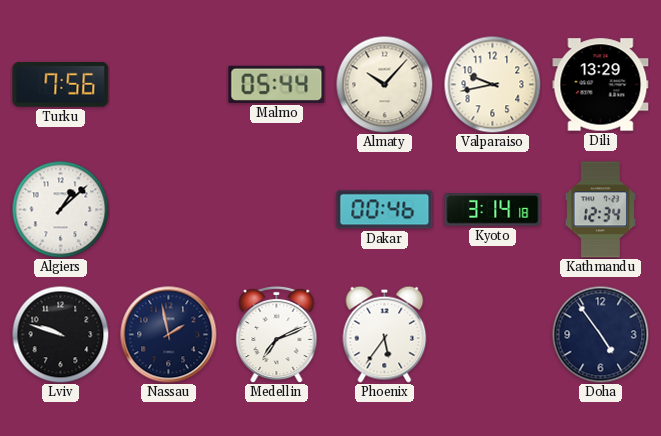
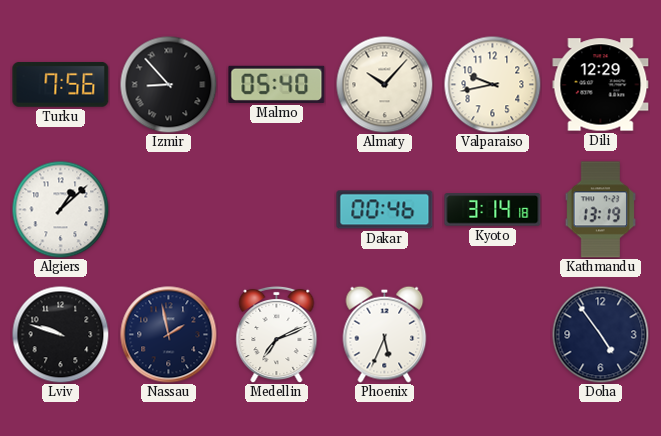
Izmir: none -> 8:53
Malmo: 05:44 -> 05:40
Dili: 13:29 -> 12:29
Kathmandu: 12:34 -> 13:19
Phoenix: 5:36 -> 5:34
